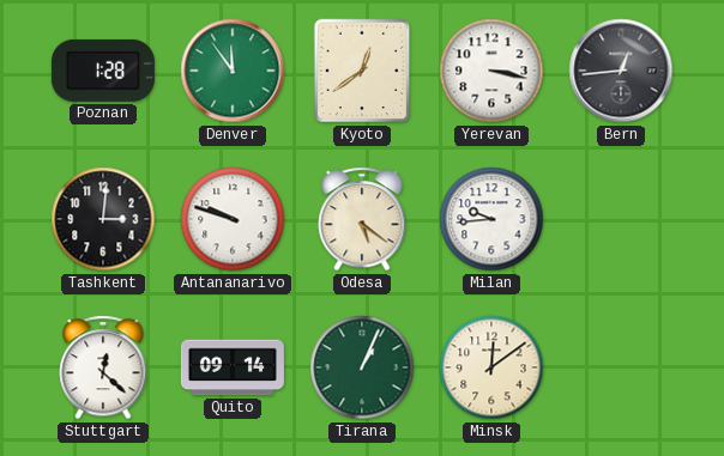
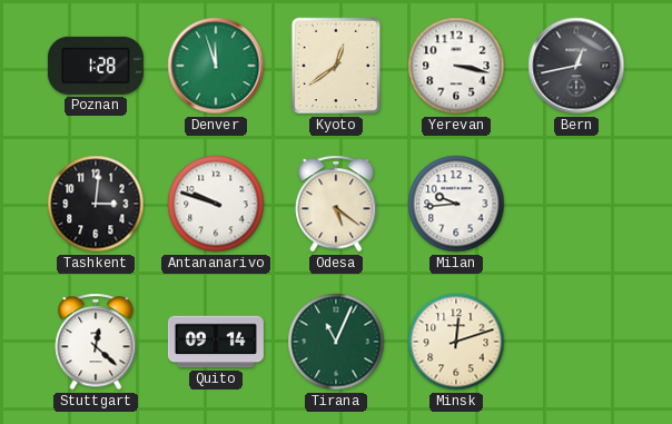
Denver: 11:54 -> 11:57
Bern: 12:44 -> 12:43
Tirana: 1:04 -> 11:04
Minsk: 12:09 -> 12:12
